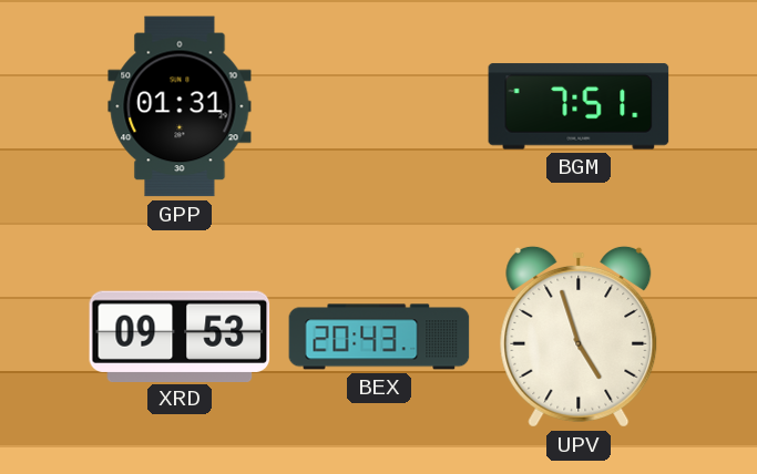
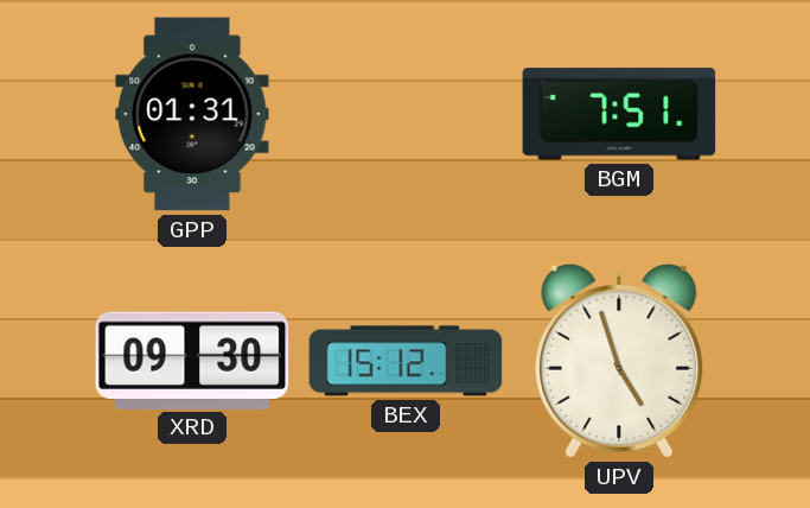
XRD: 09:53 -> 09:30
BEX: 20:43 -> 15:12
